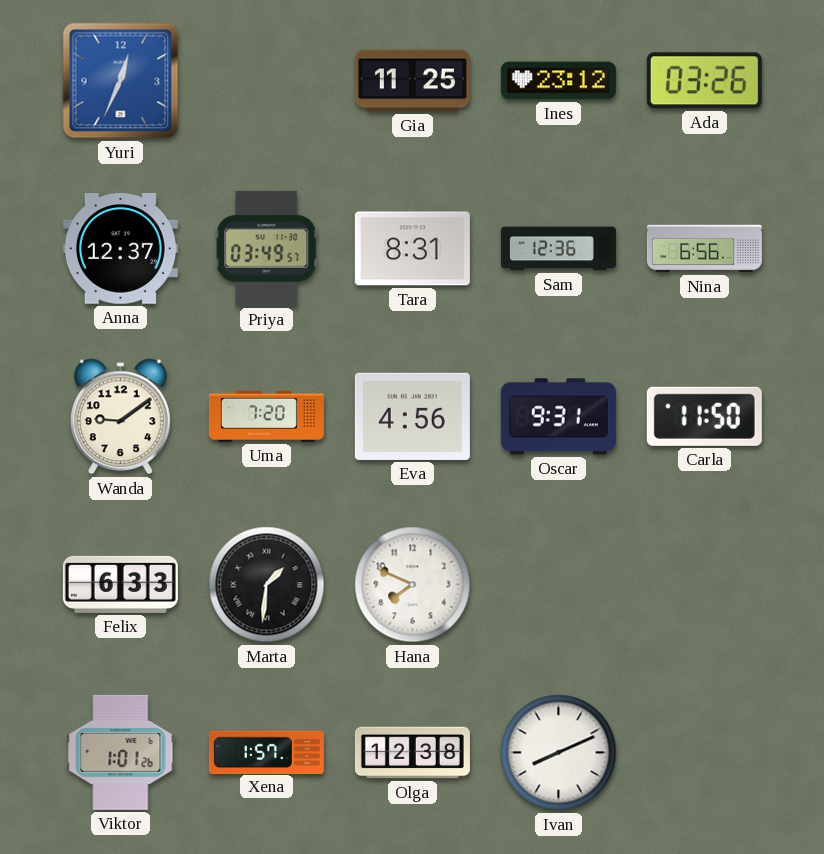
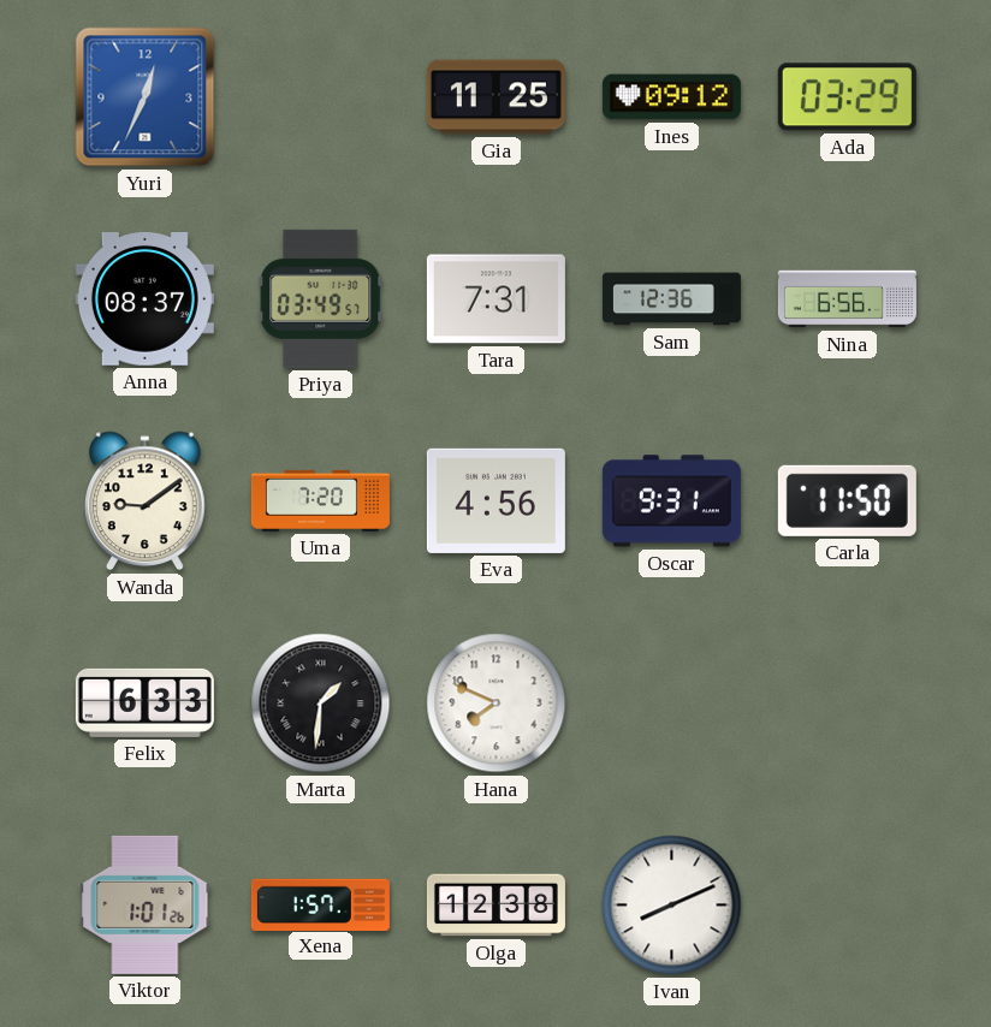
Ines: 23:12 -> 09:12
Ada: 03:26 -> 03:29
Anna: 12:37 -> 08:37
Tara: 8:31 -> 7:31
